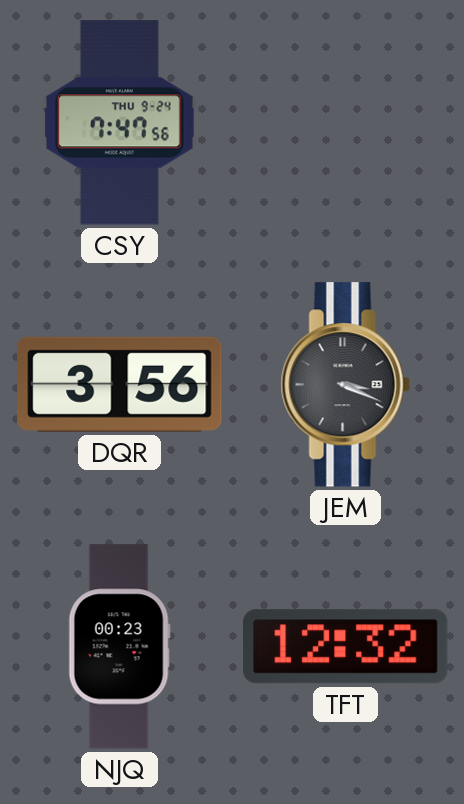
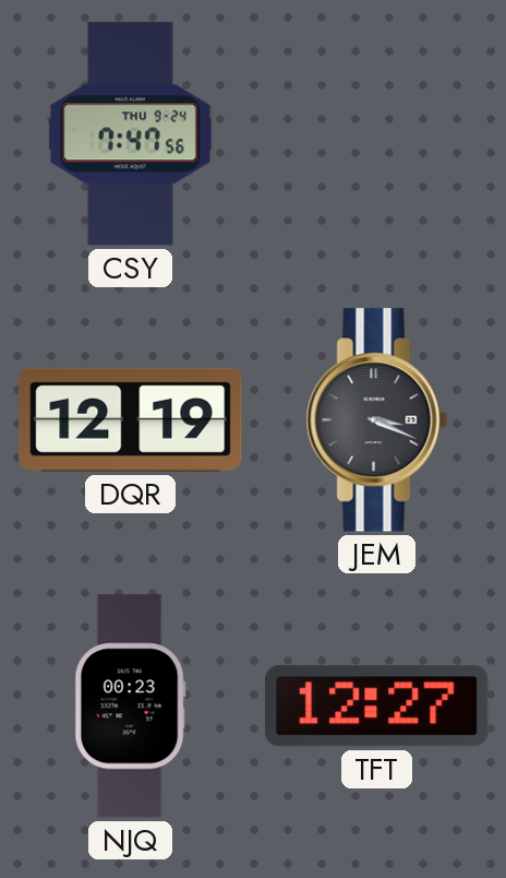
DQR: 3:56 -> 12:19
TFT: 12:32 -> 12:27
